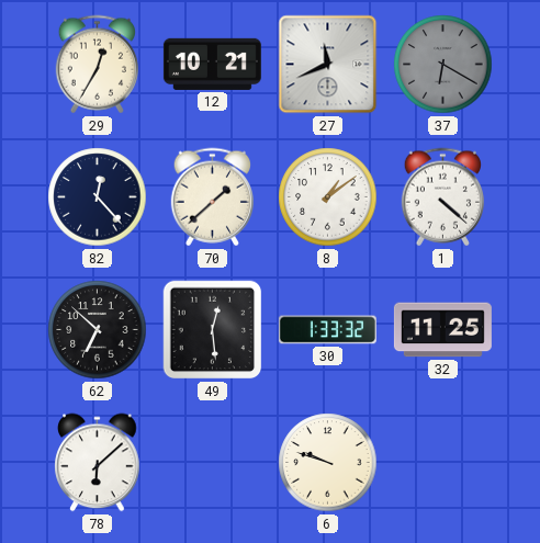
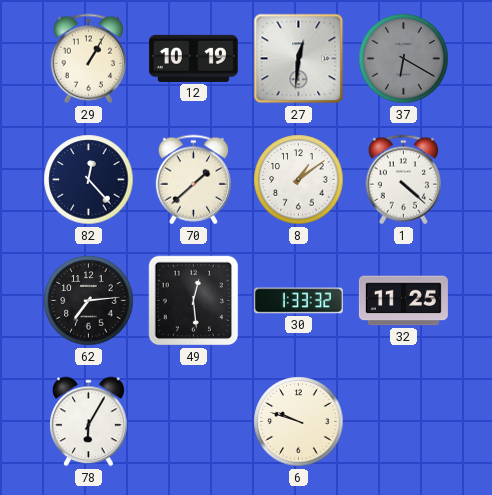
29: 12:35 -> 1:05
12: 10:21 -> 10:19
27: 11:41 -> 12:31
62: 6:52 -> 7:14
78: 6:08 -> 6:05
